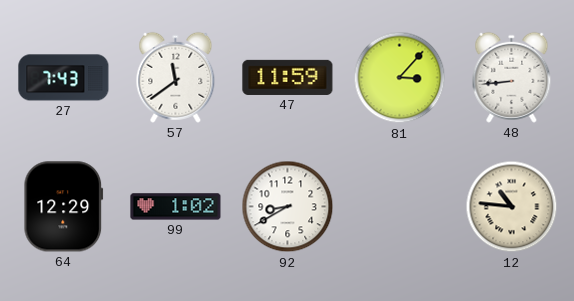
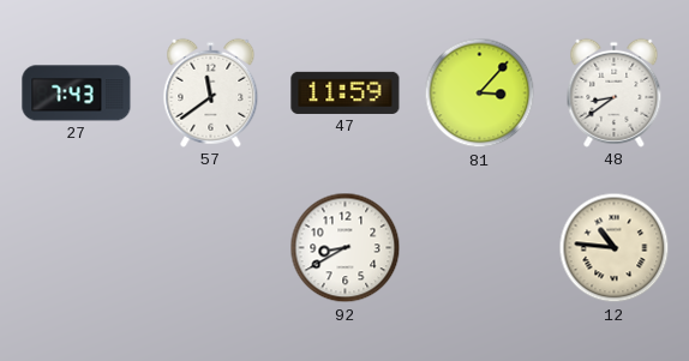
48: 8:44 -> 8:39
64: 12:29 -> none
99: 1:02 -> none
